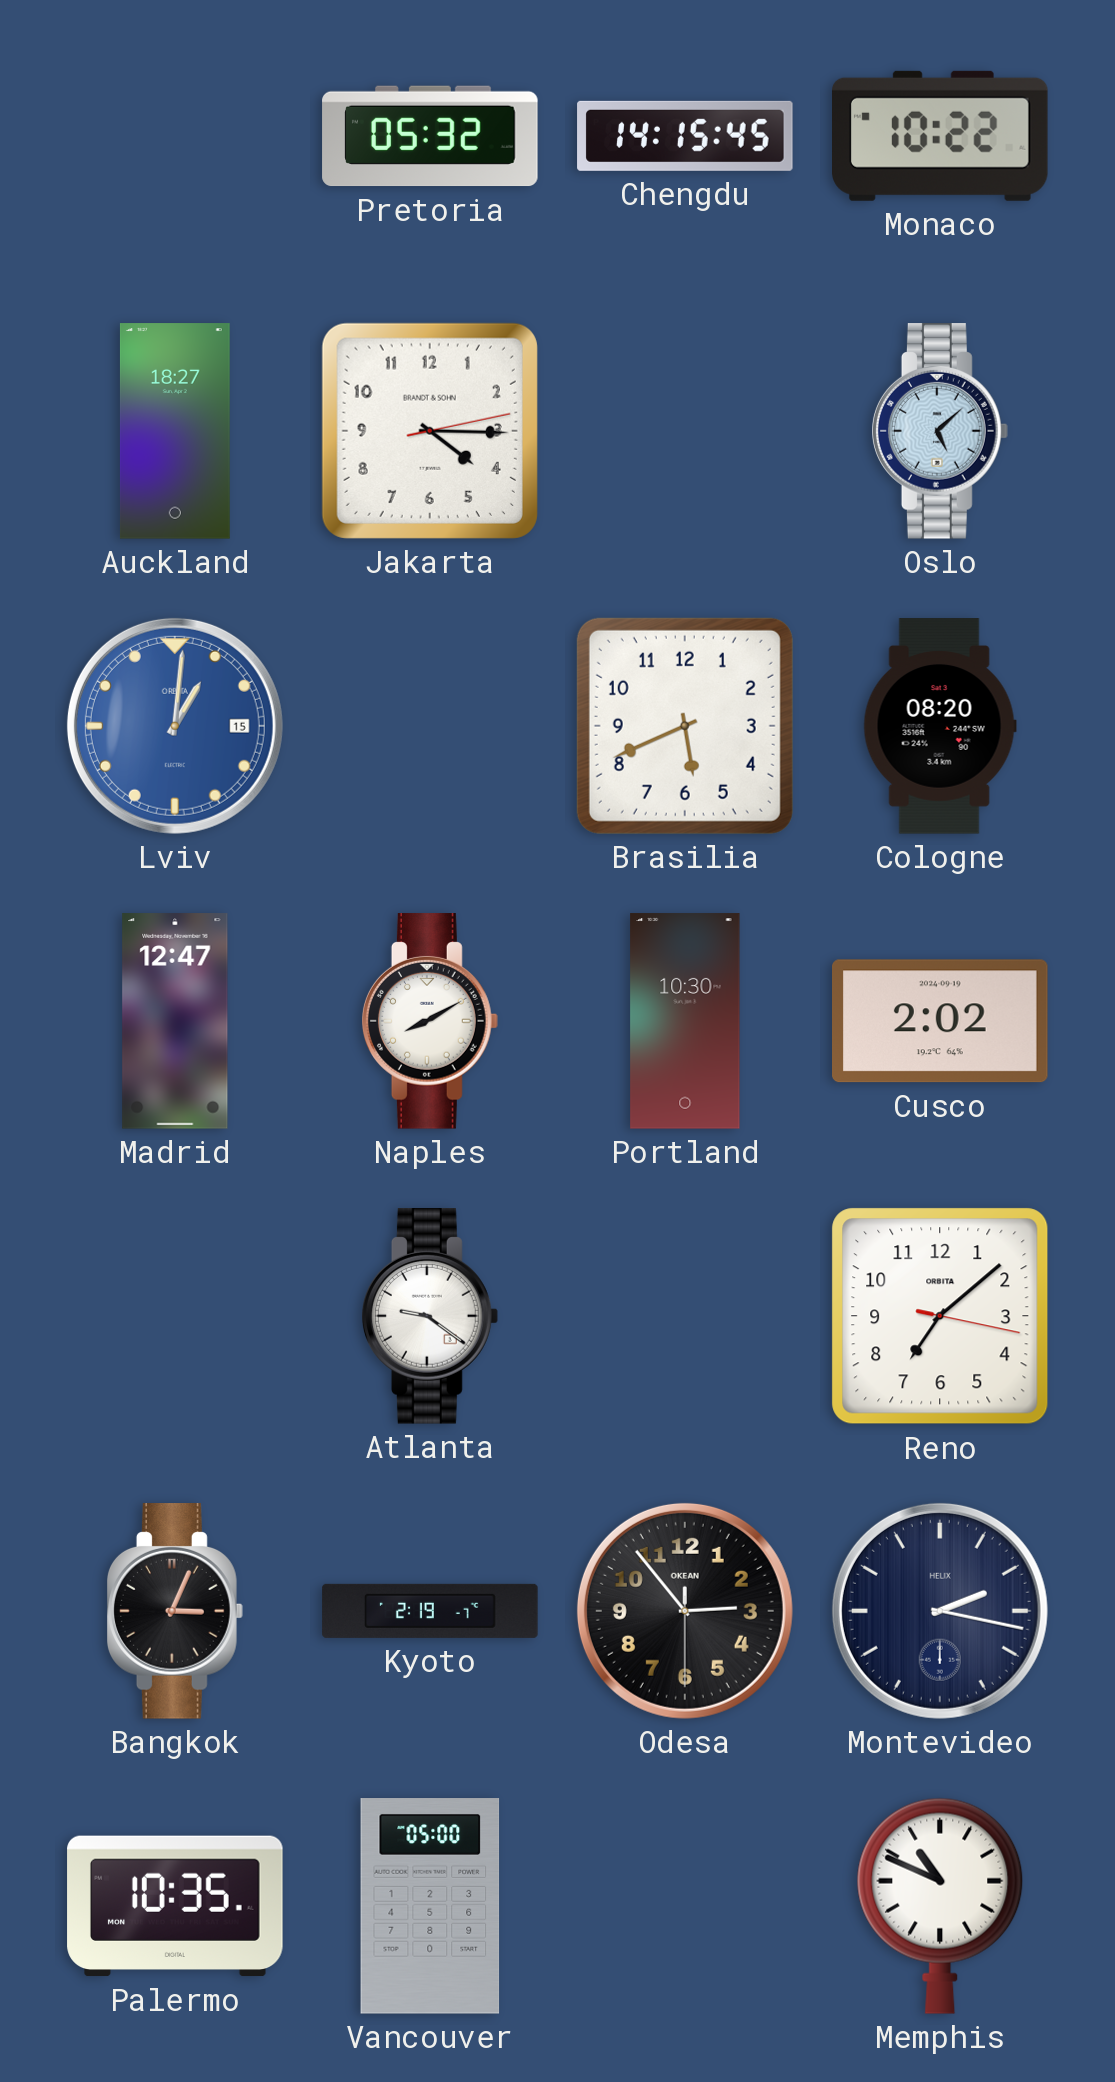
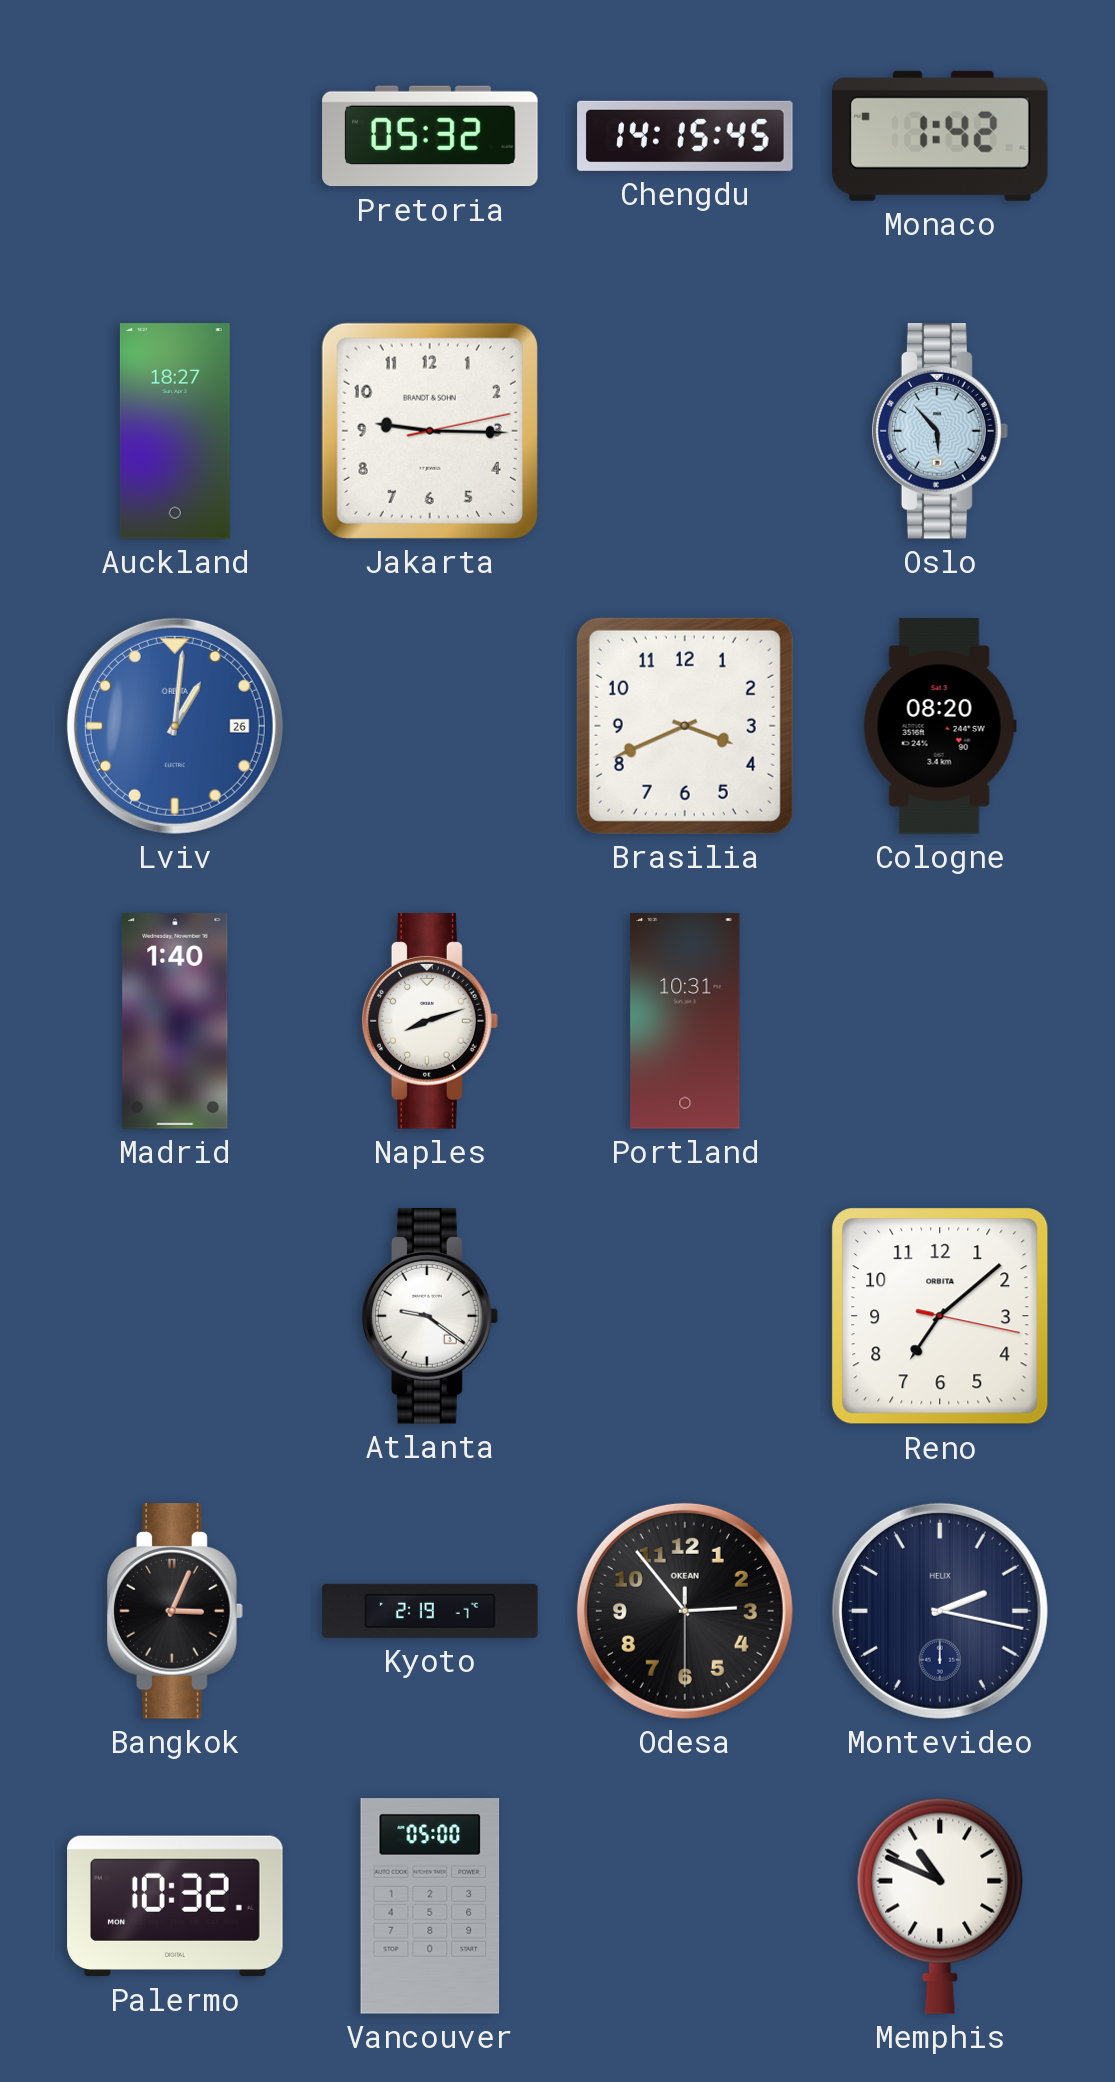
Monaco: 10:22 -> 1:42
Jakarta: 4:15 -> 9:15
Oslo: 5:08 -> 5:53
Lviv date: 15 -> 26
Brasilia: 5:41 -> 3:41
Madrid: 12:47 -> 1:40
Naples: 8:10 -> 8:12
Portland: 10:30 -> 10:31
Cusco: 2:02 -> none
Palermo: 10:35 -> 10:32
